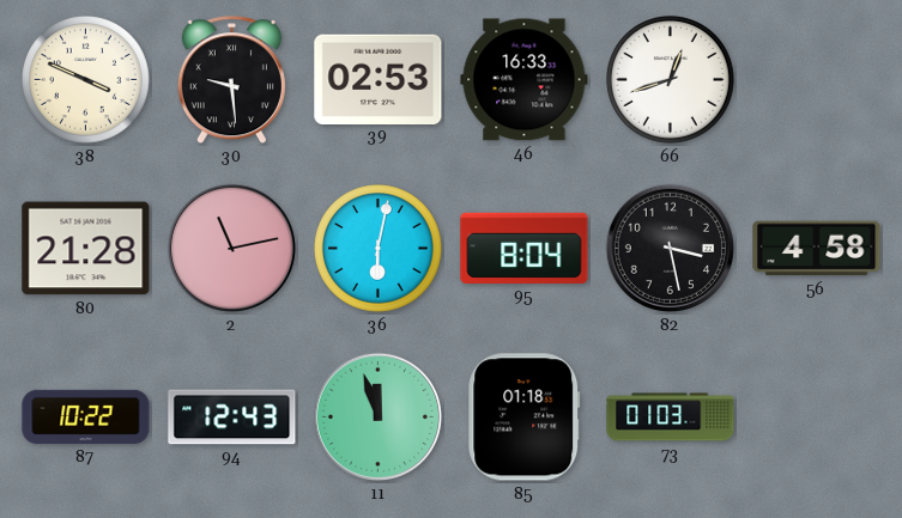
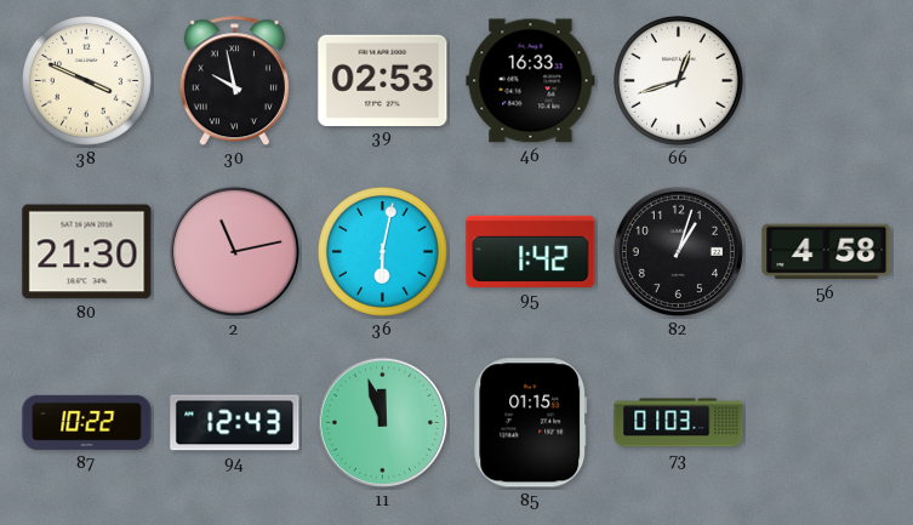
30: 9:29 -> 9:58
80: 21:28 -> 21:30
95: 8:04 -> 1:42
82: 3:28 -> 1:03
85: 01:18 -> 01:15
